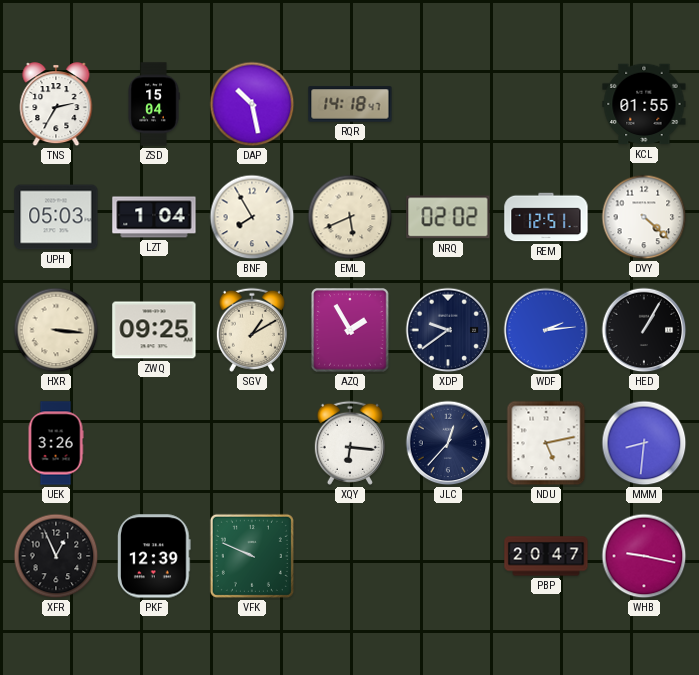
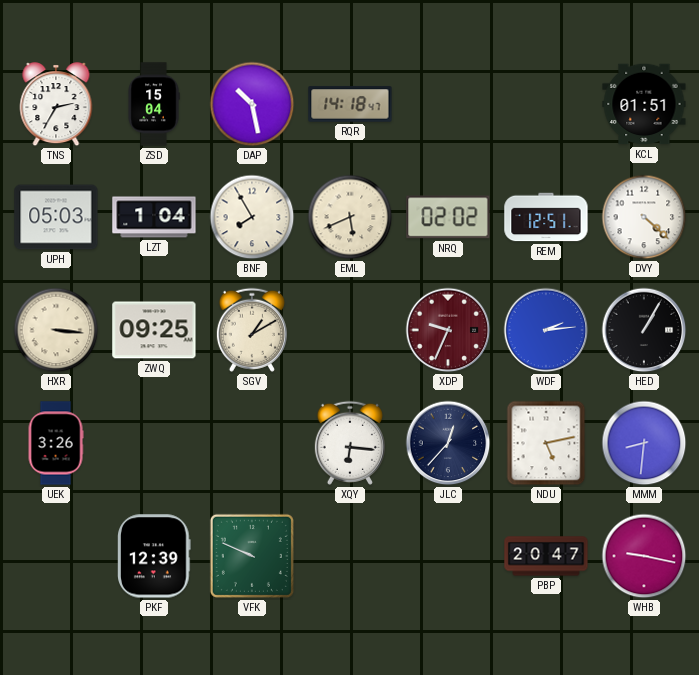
KCL: 01:55 -> 01:51
AZQ: 1:55 -> none
XDP: 9:39 -> 9:34
XDP dial: navy -> burgundy
XFR: 12:56 -> none
